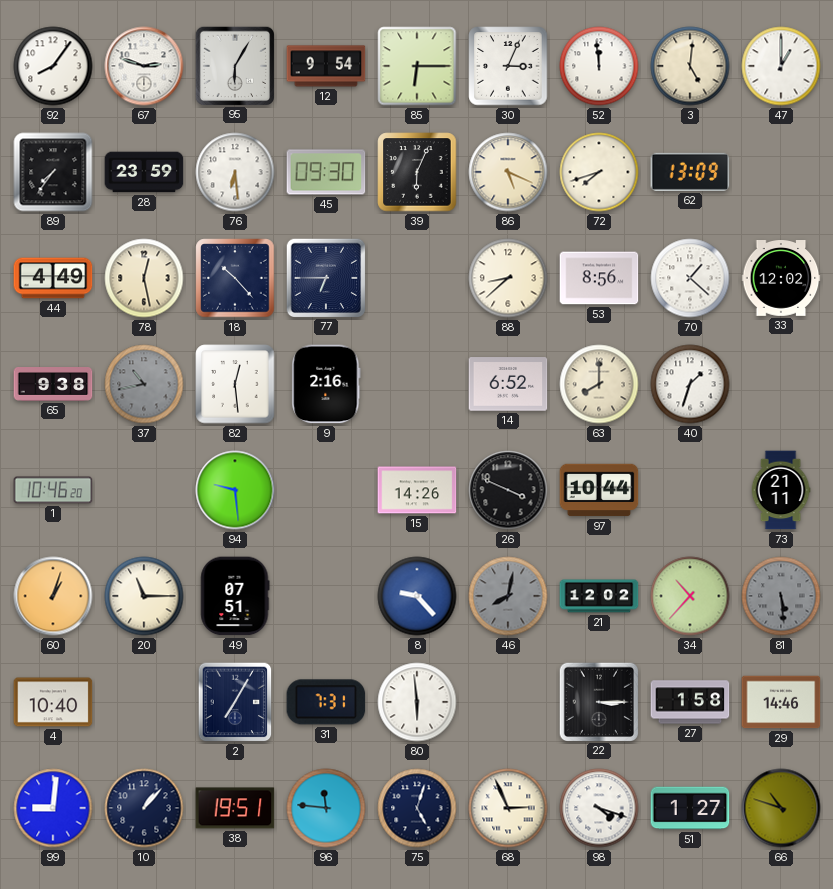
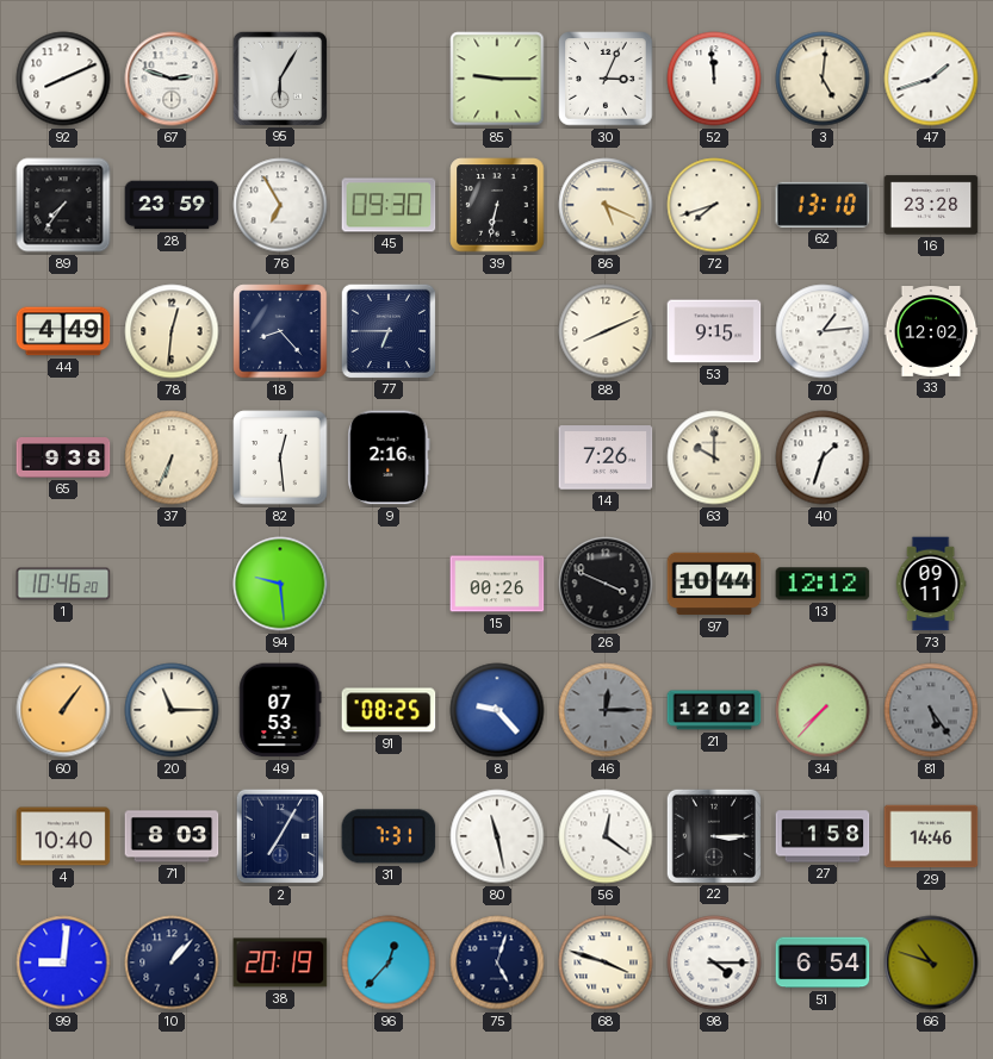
92: 8:06 -> 8:11
12: 9:54 -> none
85: 6:15 -> 9:15
47: 1:00 -> 1:42
76: 6:29 -> 6:55
39: 6:04 -> 6:32
62: 13:09 -> 13:10
16: none -> 23:28
78: 12:28 -> 12:31
18: 10:23 -> 8:23
88: 8:38 -> 8:11
53: 8:56 -> 9:15
70: 1:22 -> 1:14
37: 10:43 -> 6:34
37 dial: grey -> cream
14: 6:52 -> 7:26
63: 8:00 -> 10:00
15: 14:26 -> 00:26
13: none -> 12:12
73: 21:11 -> 09:11
60: 1:03 -> 1:06
49: 07:51 -> 07:53
91: none -> 08:25
46: 8:02 -> 12:15
34: 10:37 -> 7:37
81: 5:29 -> 5:24
71: none -> 8:03
80: 5:59 -> 11:28
56: none -> 12:21
38: 19:51 -> 20:19
96: 11:46 -> 12:37
68: 2:56 -> 3:48
98: 4:18 -> 4:15
51: 1:27 -> 6:54
